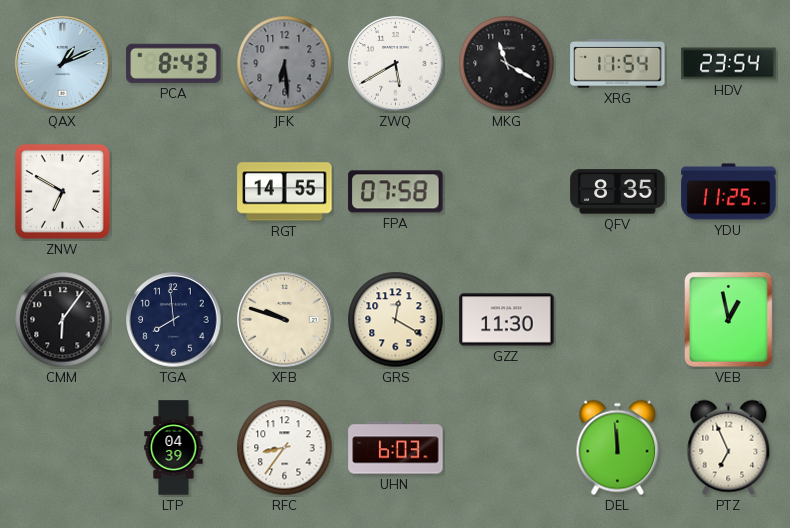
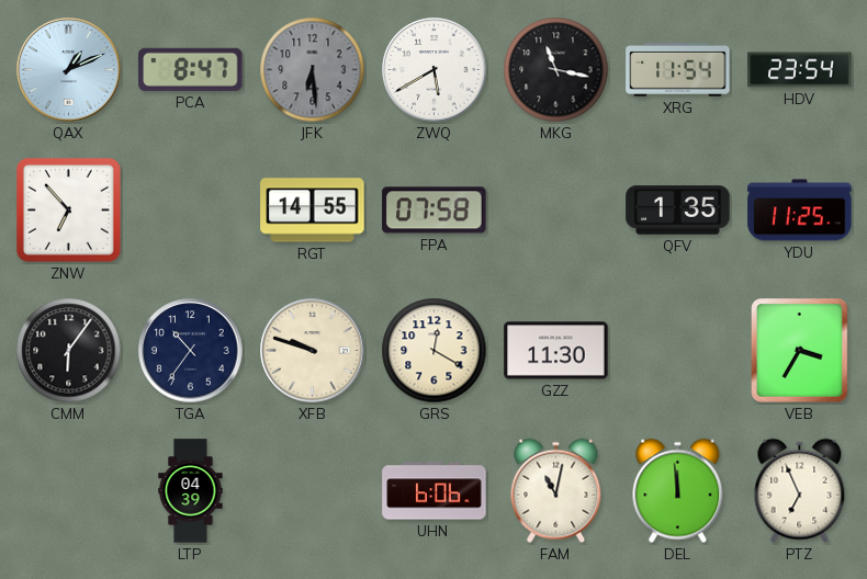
PCA: 8:43 -> 8:47
MKG: 11:20 -> 11:17
ZNW: 6:50 -> 6:53
QFV: 8:35 -> 1:35
TGA: 7:59 -> 10:36
VEB: 12:58 -> 3:35
RFC: 8:36 -> none
UHN: 6:03 -> 6:06
FAM: none -> 11:02
